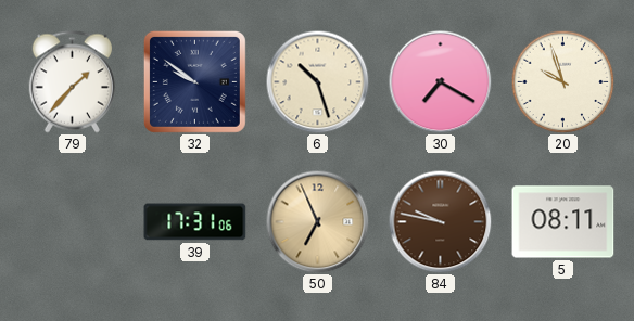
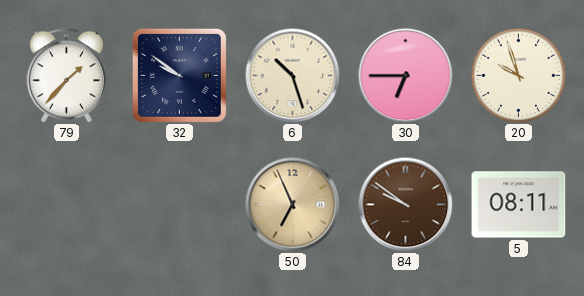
30: 7:20 -> 6:45
39: 17:31 -> none
84: 9:47 -> 9:51
